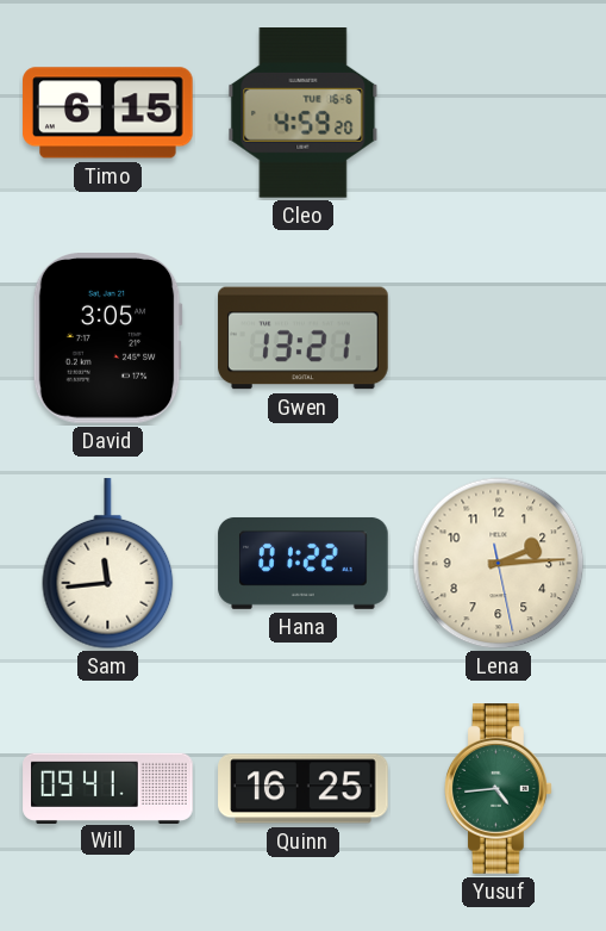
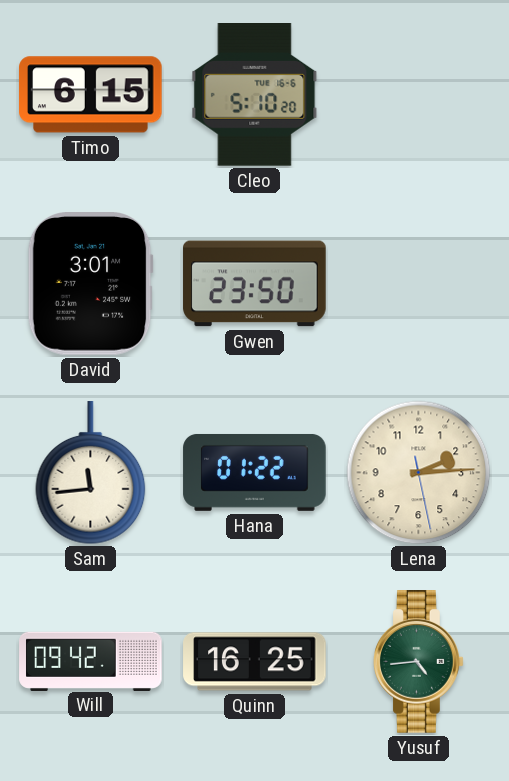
Cleo: 4:59 -> 5:10
David: 3:05 -> 3:01
Gwen: 13:21 -> 23:50
Will: 09:41 -> 09:42
